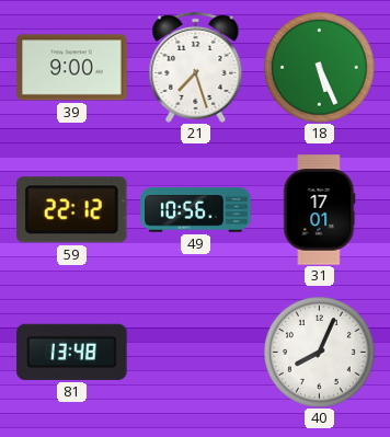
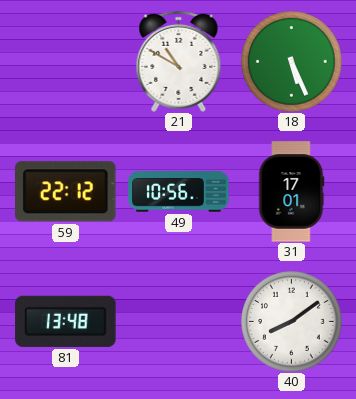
39: 9:00 -> none
21: 7:27 -> 10:50
40: 8:04 -> 8:09
